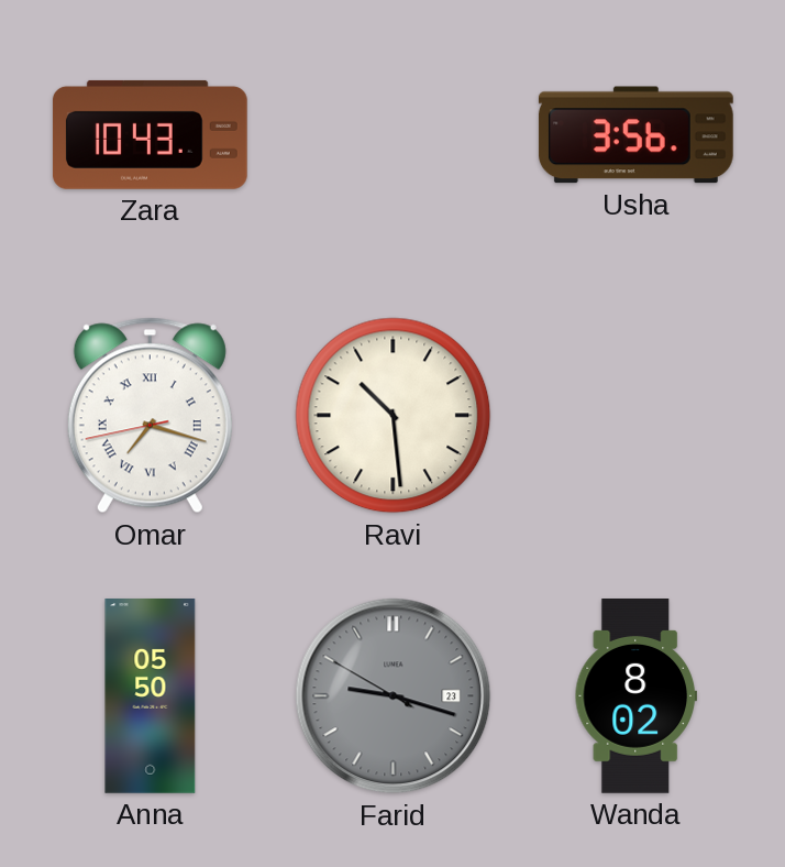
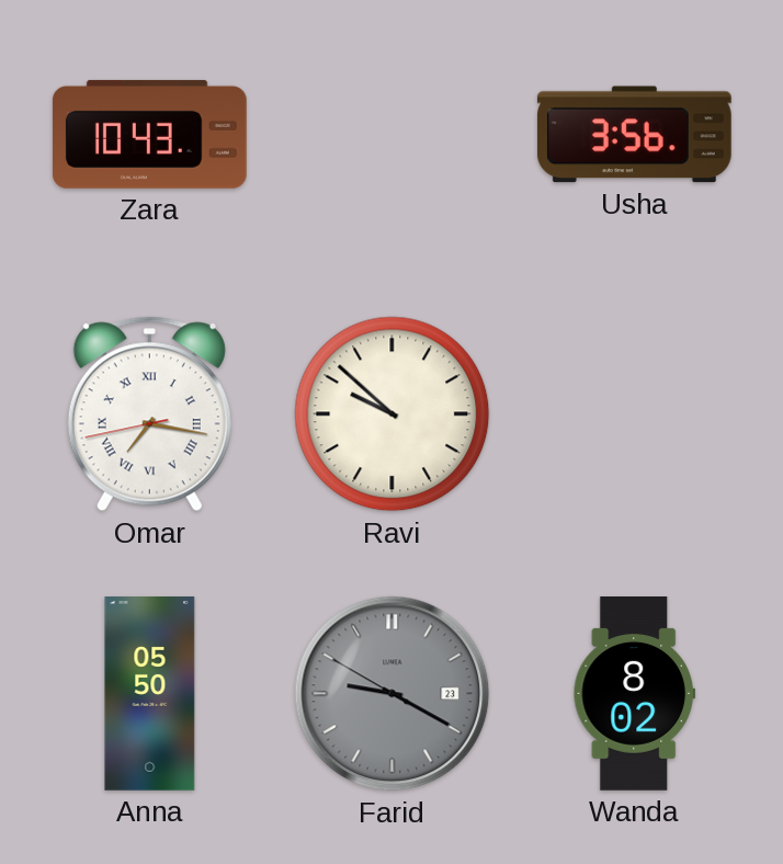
Omar: 7:17 -> 7:16
Ravi: 10:29 -> 9:52
Farid: 9:17 -> 9:19
